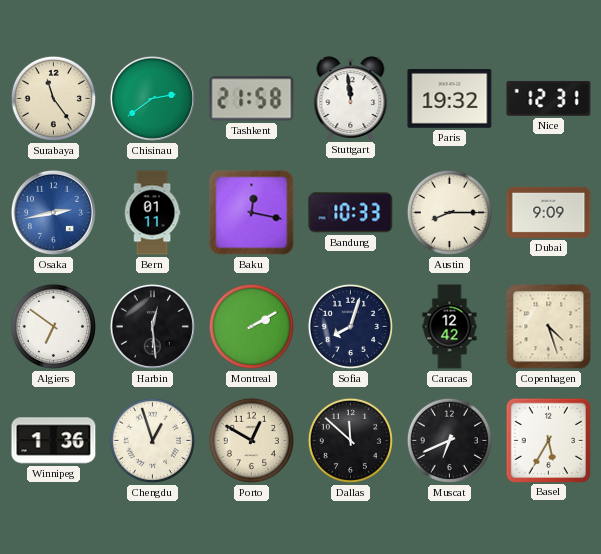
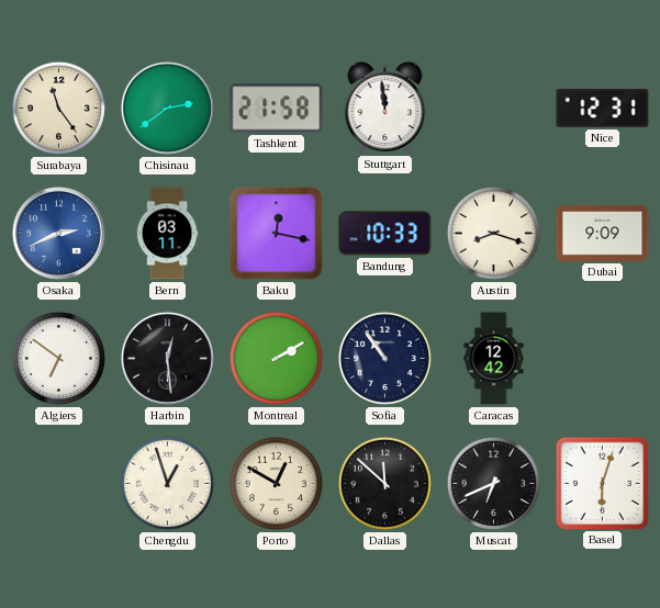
Paris: 19:32 -> none
Osaka: 2:43 -> 2:41
Bern: 01:11 -> 03:11
Austin: 8:15 -> 8:18
Sofia: 8:03 -> 10:54
Copenhagen: 4:27 -> none
Winnipeg: 1:36 -> none
Basel: 5:35 -> 6:03
